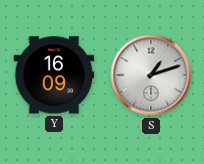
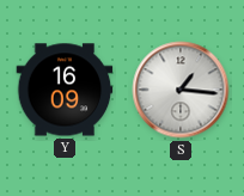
S: 1:12 -> 1:16
